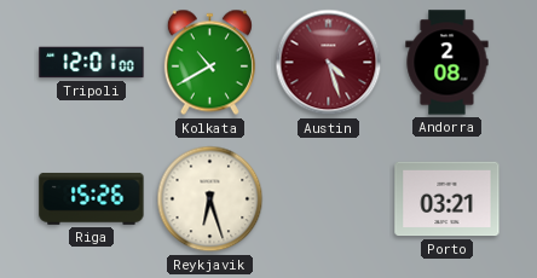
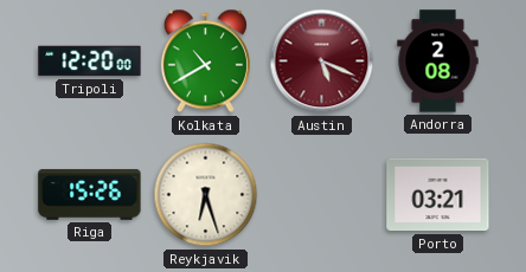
Tripoli: 12:01 -> 12:20
Austin: 4:27 -> 5:19
